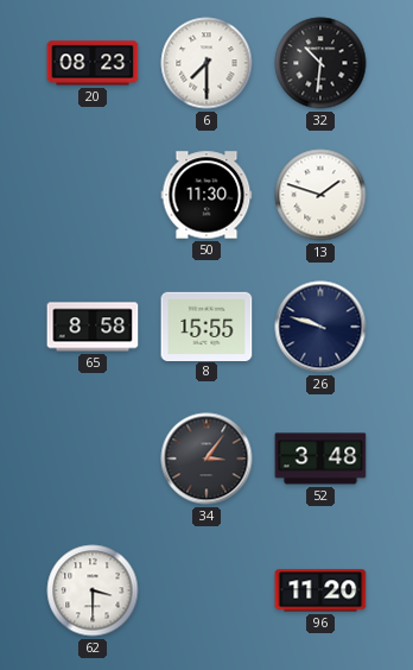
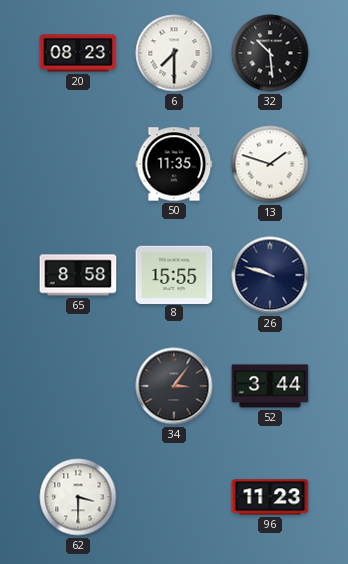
32: 10:31 -> 10:29
50: 11:30 -> 11:35
52: 3:48 -> 3:44
96: 11:20 -> 11:23
